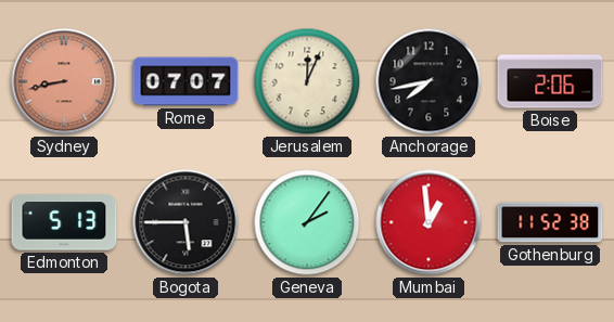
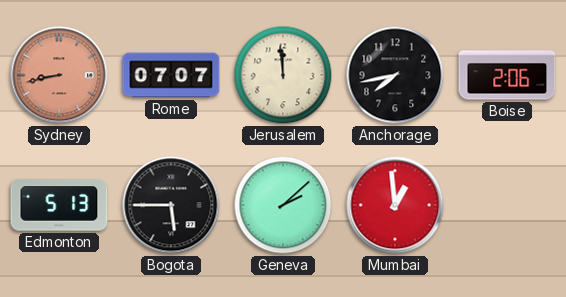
Jerusalem: 12:04 -> 11:59
Geneva: 2:06 -> 2:08
Gothenburg: 11:52 -> none
